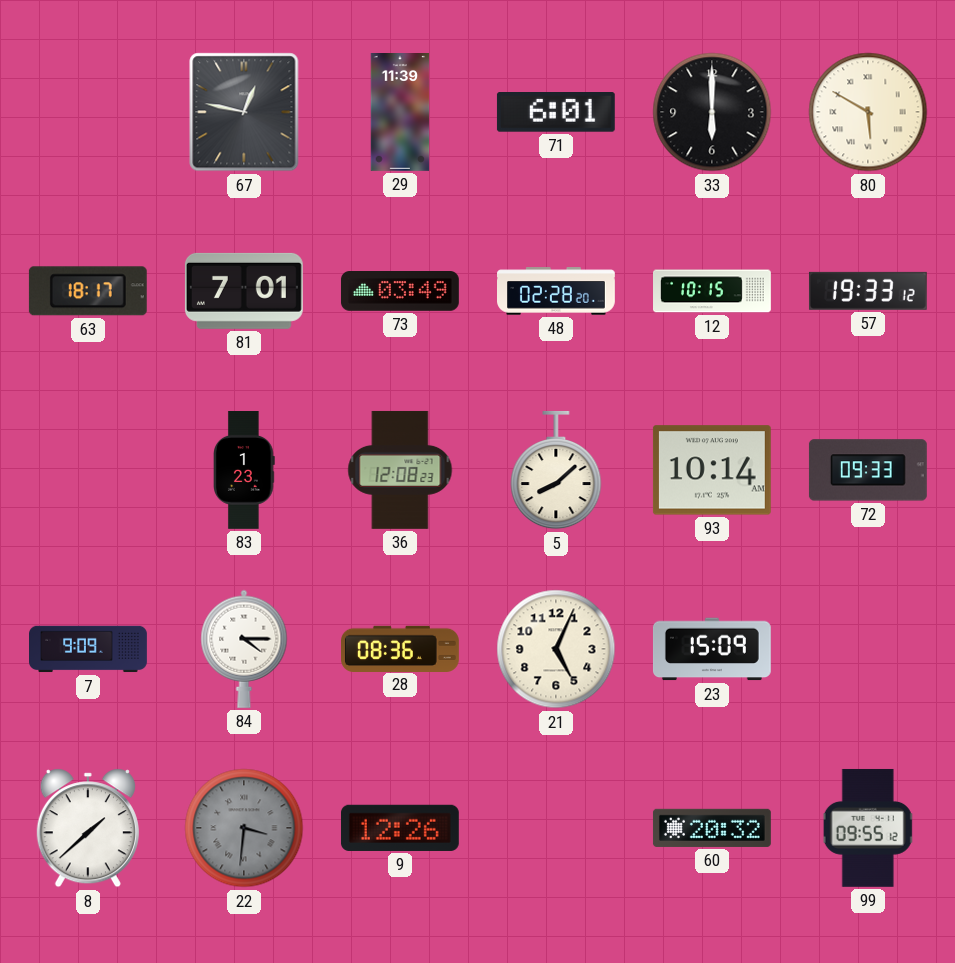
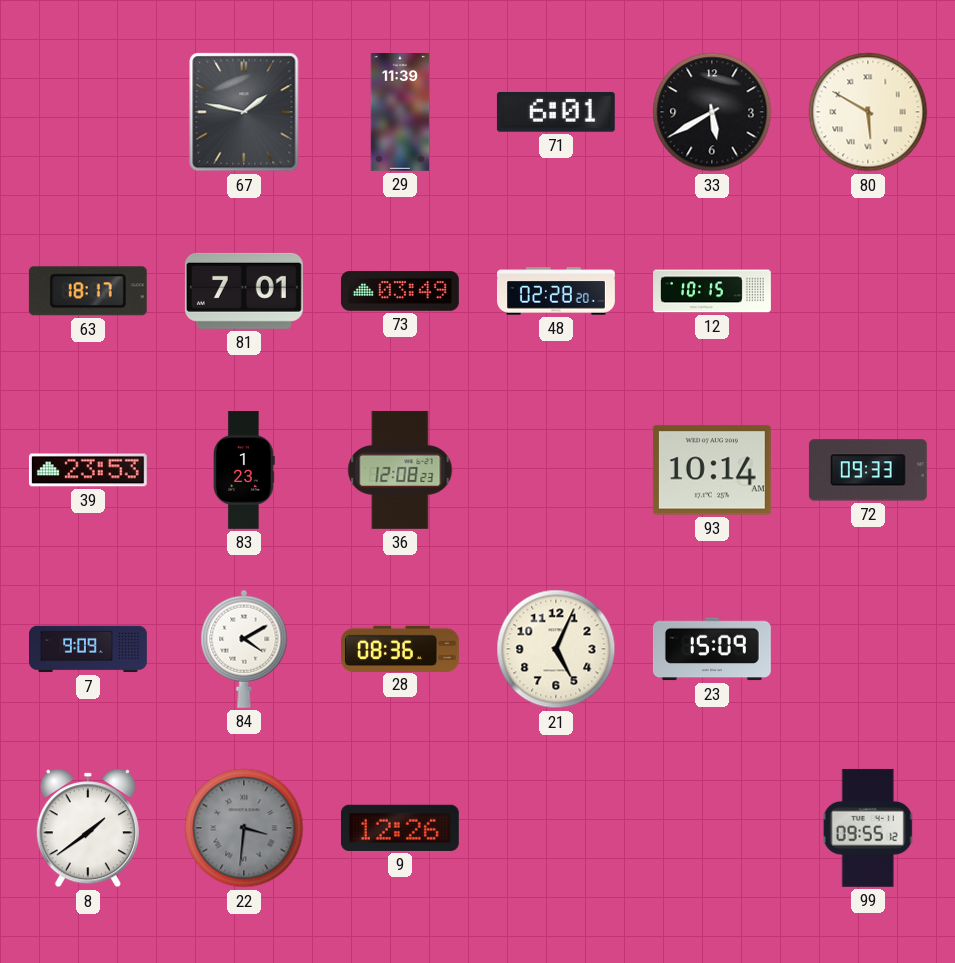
67: 12:47 -> 1:47
33: 6:00 -> 5:40
57: 19:33 -> none
39: none -> 23:53
5: 8:08 -> none
84: 4:15 -> 4:10
8: 1:38 -> 1:39
60: 20:32 -> none
